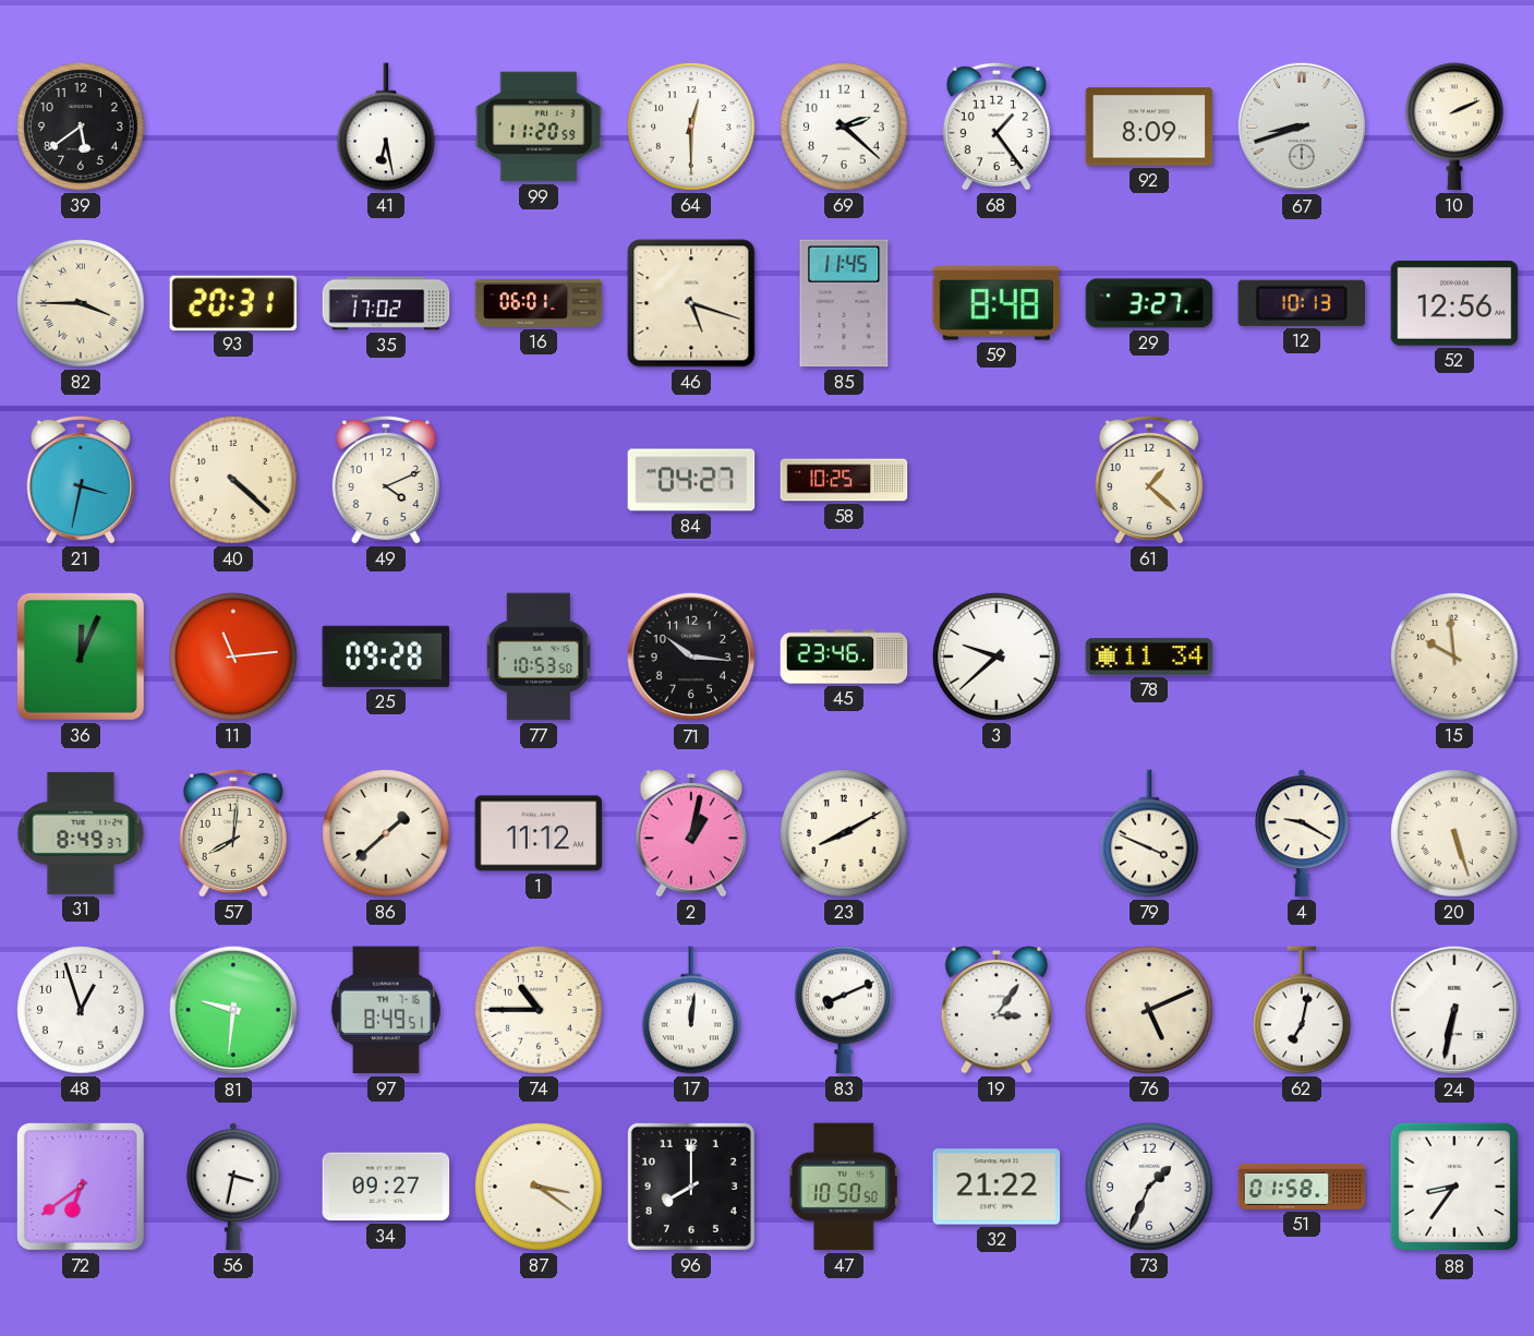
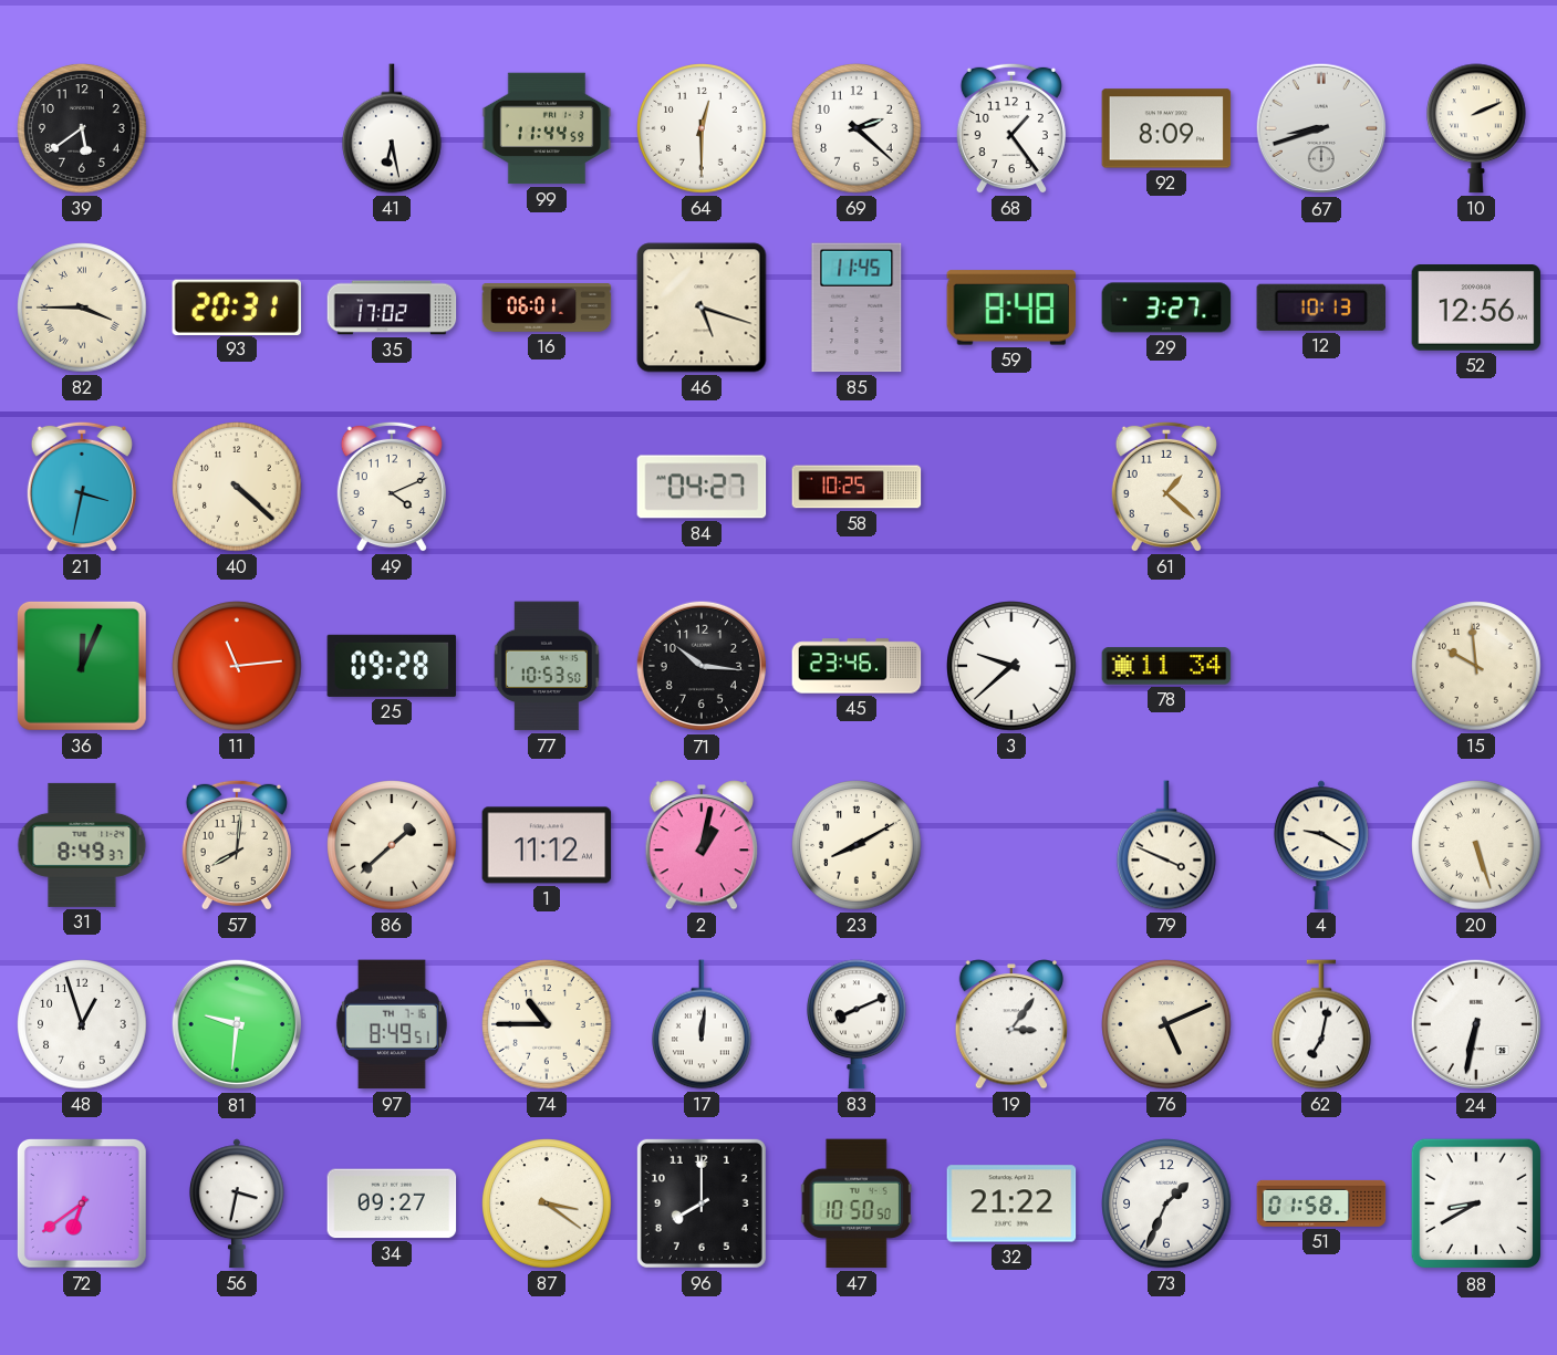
99: 11:20 -> 11:44
88: 8:36 -> 8:40
